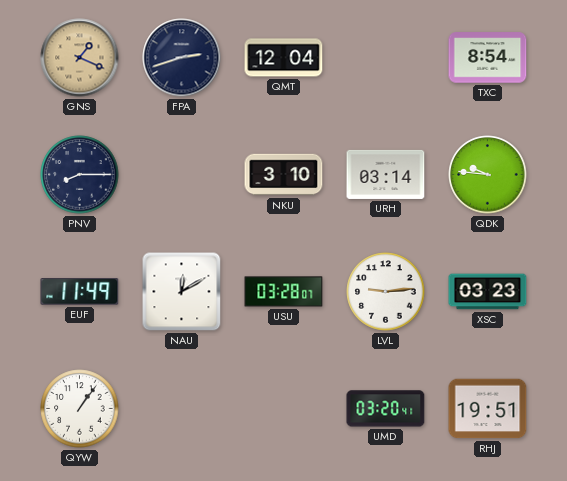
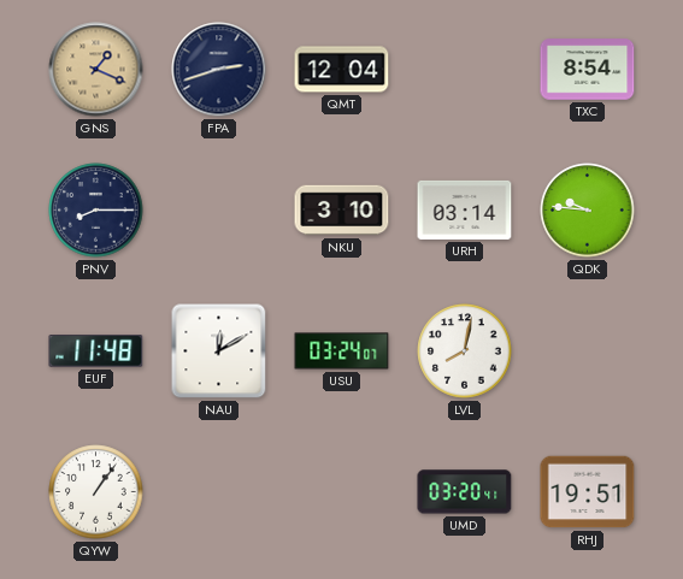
EUF: 11:49 -> 11:48
USU: 03:28 -> 03:24
LVL: 9:14 -> 8:02
XSC: 03:23 -> none
